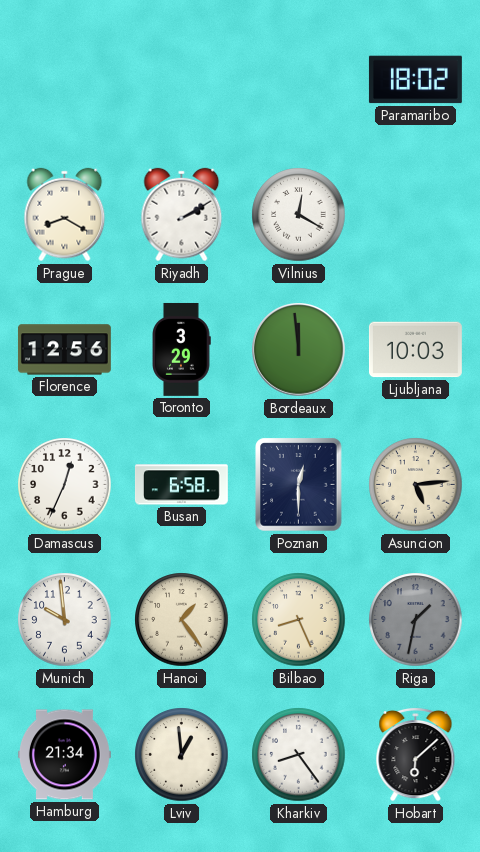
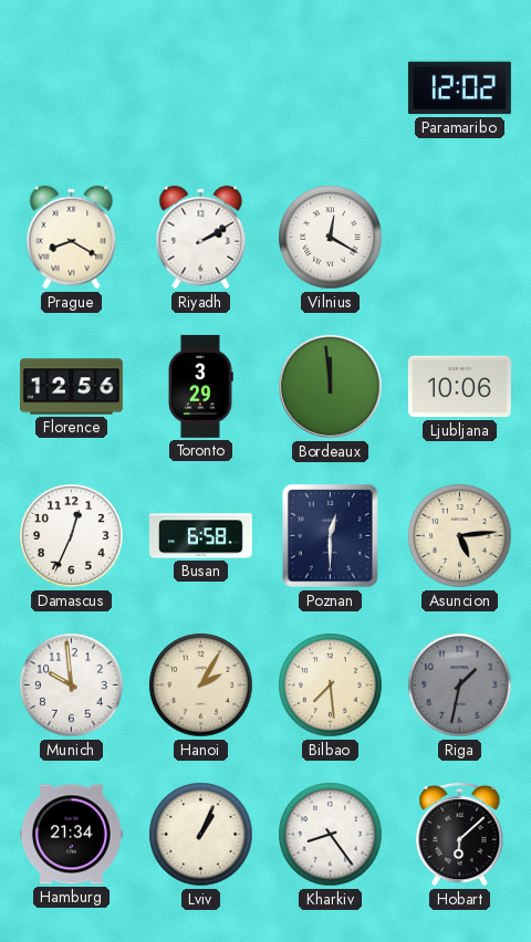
Paramaribo: 18:02 -> 12:02
Ljubljana: 10:03 -> 10:06
Hanoi: 1:24 -> 2:05
Bilbao: 8:26 -> 7:29
Lviv: 12:59 -> 1:04
